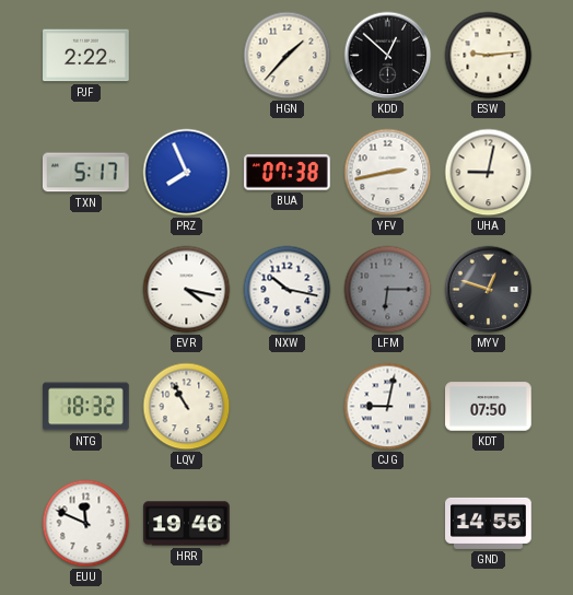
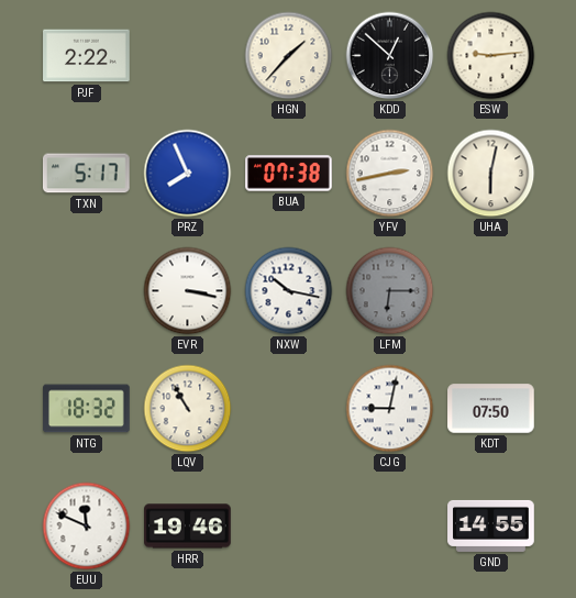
UHA: 9:02 -> 6:02
EVR: 4:17 -> 3:17
MYV: 12:48 -> none
